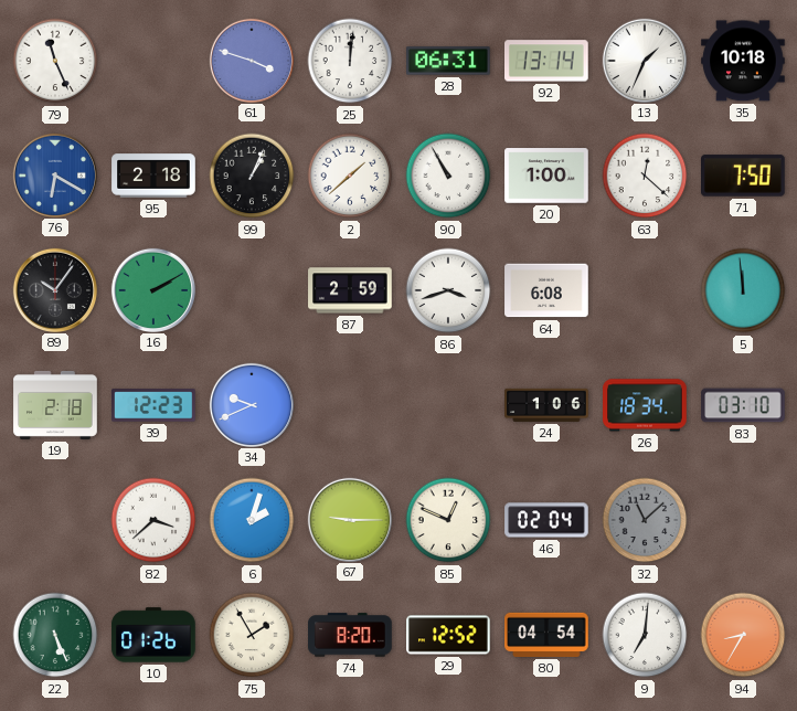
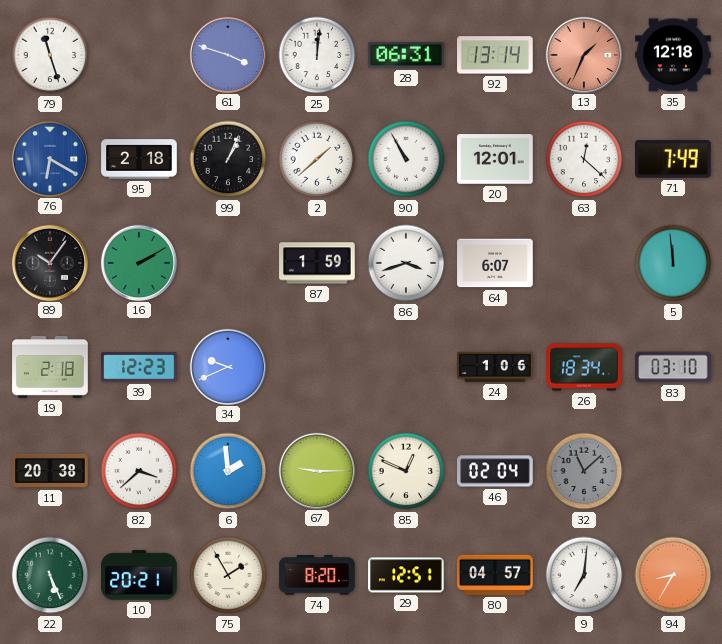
79: 11:26 -> 11:27
13 dial: white -> salmon
35: 10:18 -> 12:18
20: 1:00 -> 12:01
71: 7:50 -> 7:49
87: 2:59 -> 1:59
64: 6:08 -> 6:07
11: none -> 20:38
6: 2:03 -> 1:59
10: 01:26 -> 20:21
29: 12:52 -> 12:51
80: 04:54 -> 04:57
